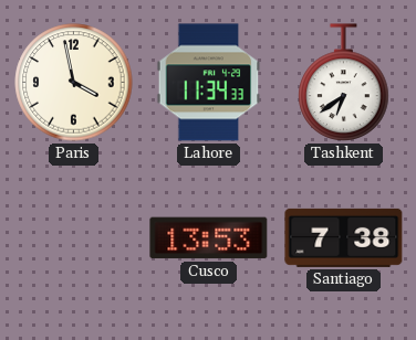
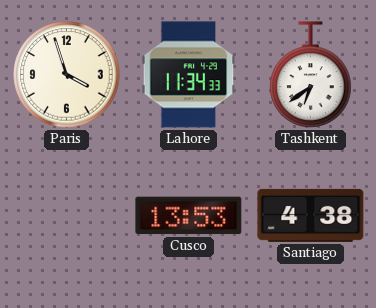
Paris: 3:58 -> 3:57
Santiago: 7:38 -> 4:38
